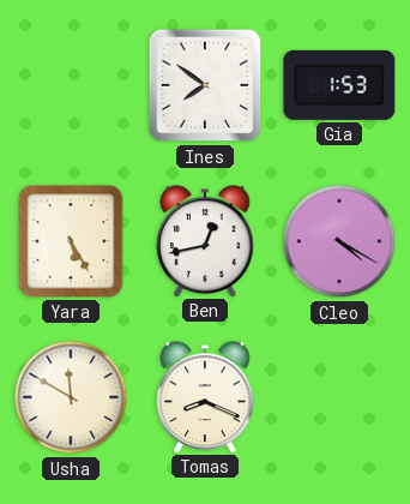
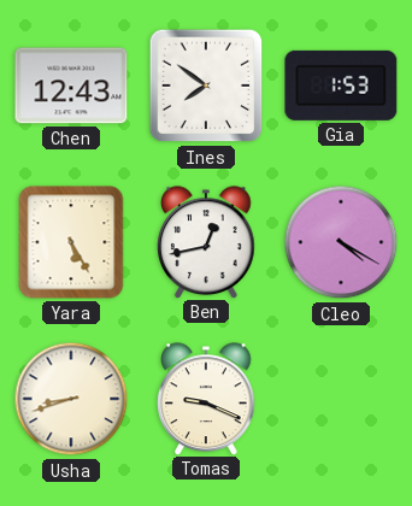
Chen: none -> 12:43
Usha: 11:50 -> 8:42
Tomas: 8:19 -> 9:19
